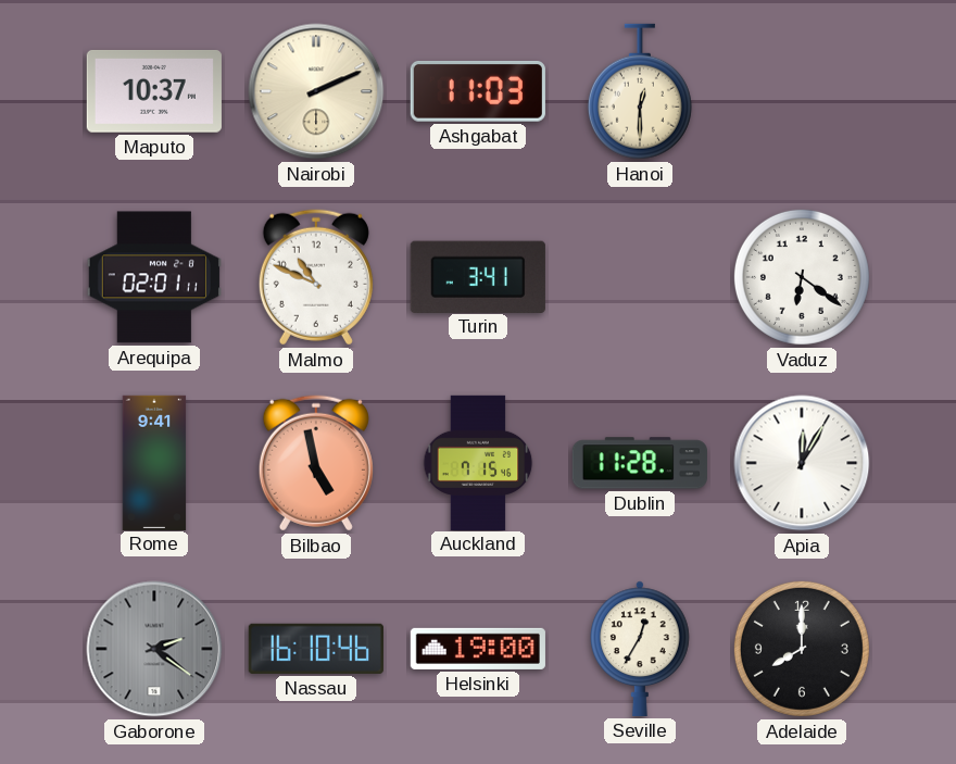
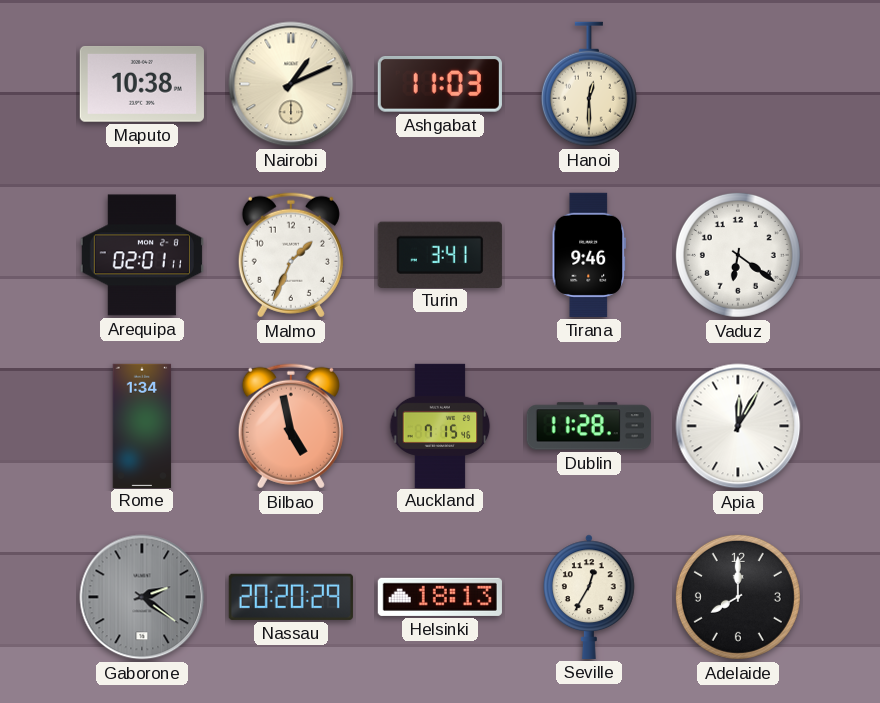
Maputo: 10:37 -> 10:38
Nairobi: 2:11 -> 1:11
Malmo: 10:49 -> 1:34
Tirana: none -> 9:46
Rome: 9:41 -> 1:34
Nassau: 16:10 -> 20:20
Helsinki: 19:00 -> 18:13
